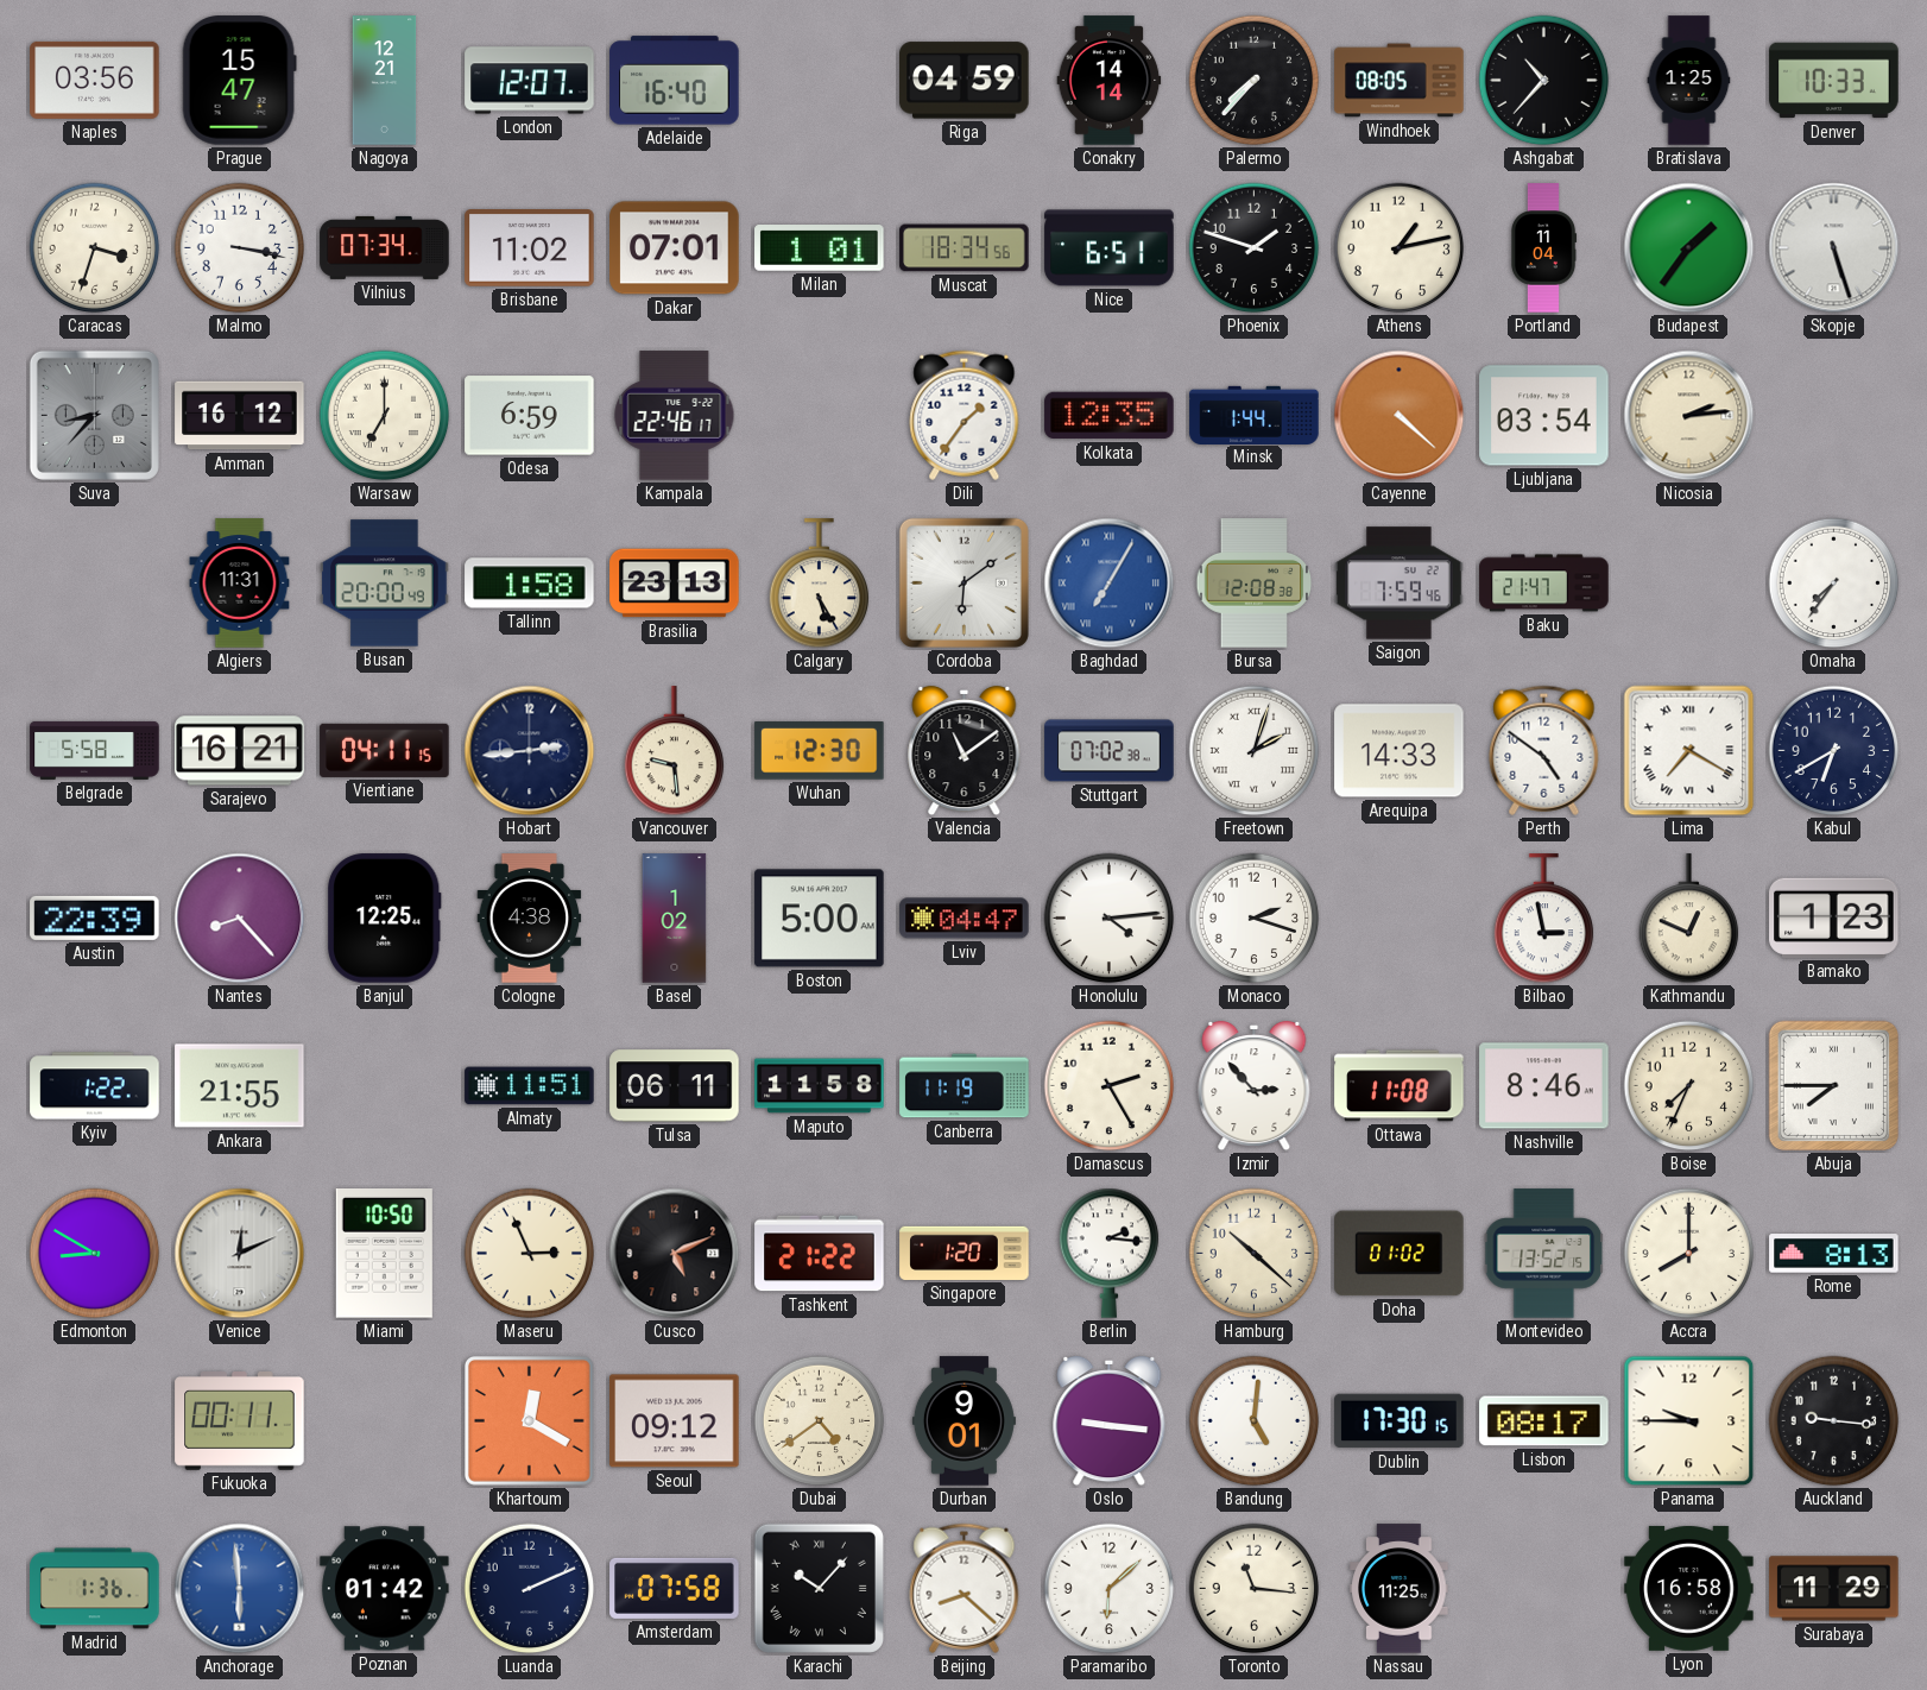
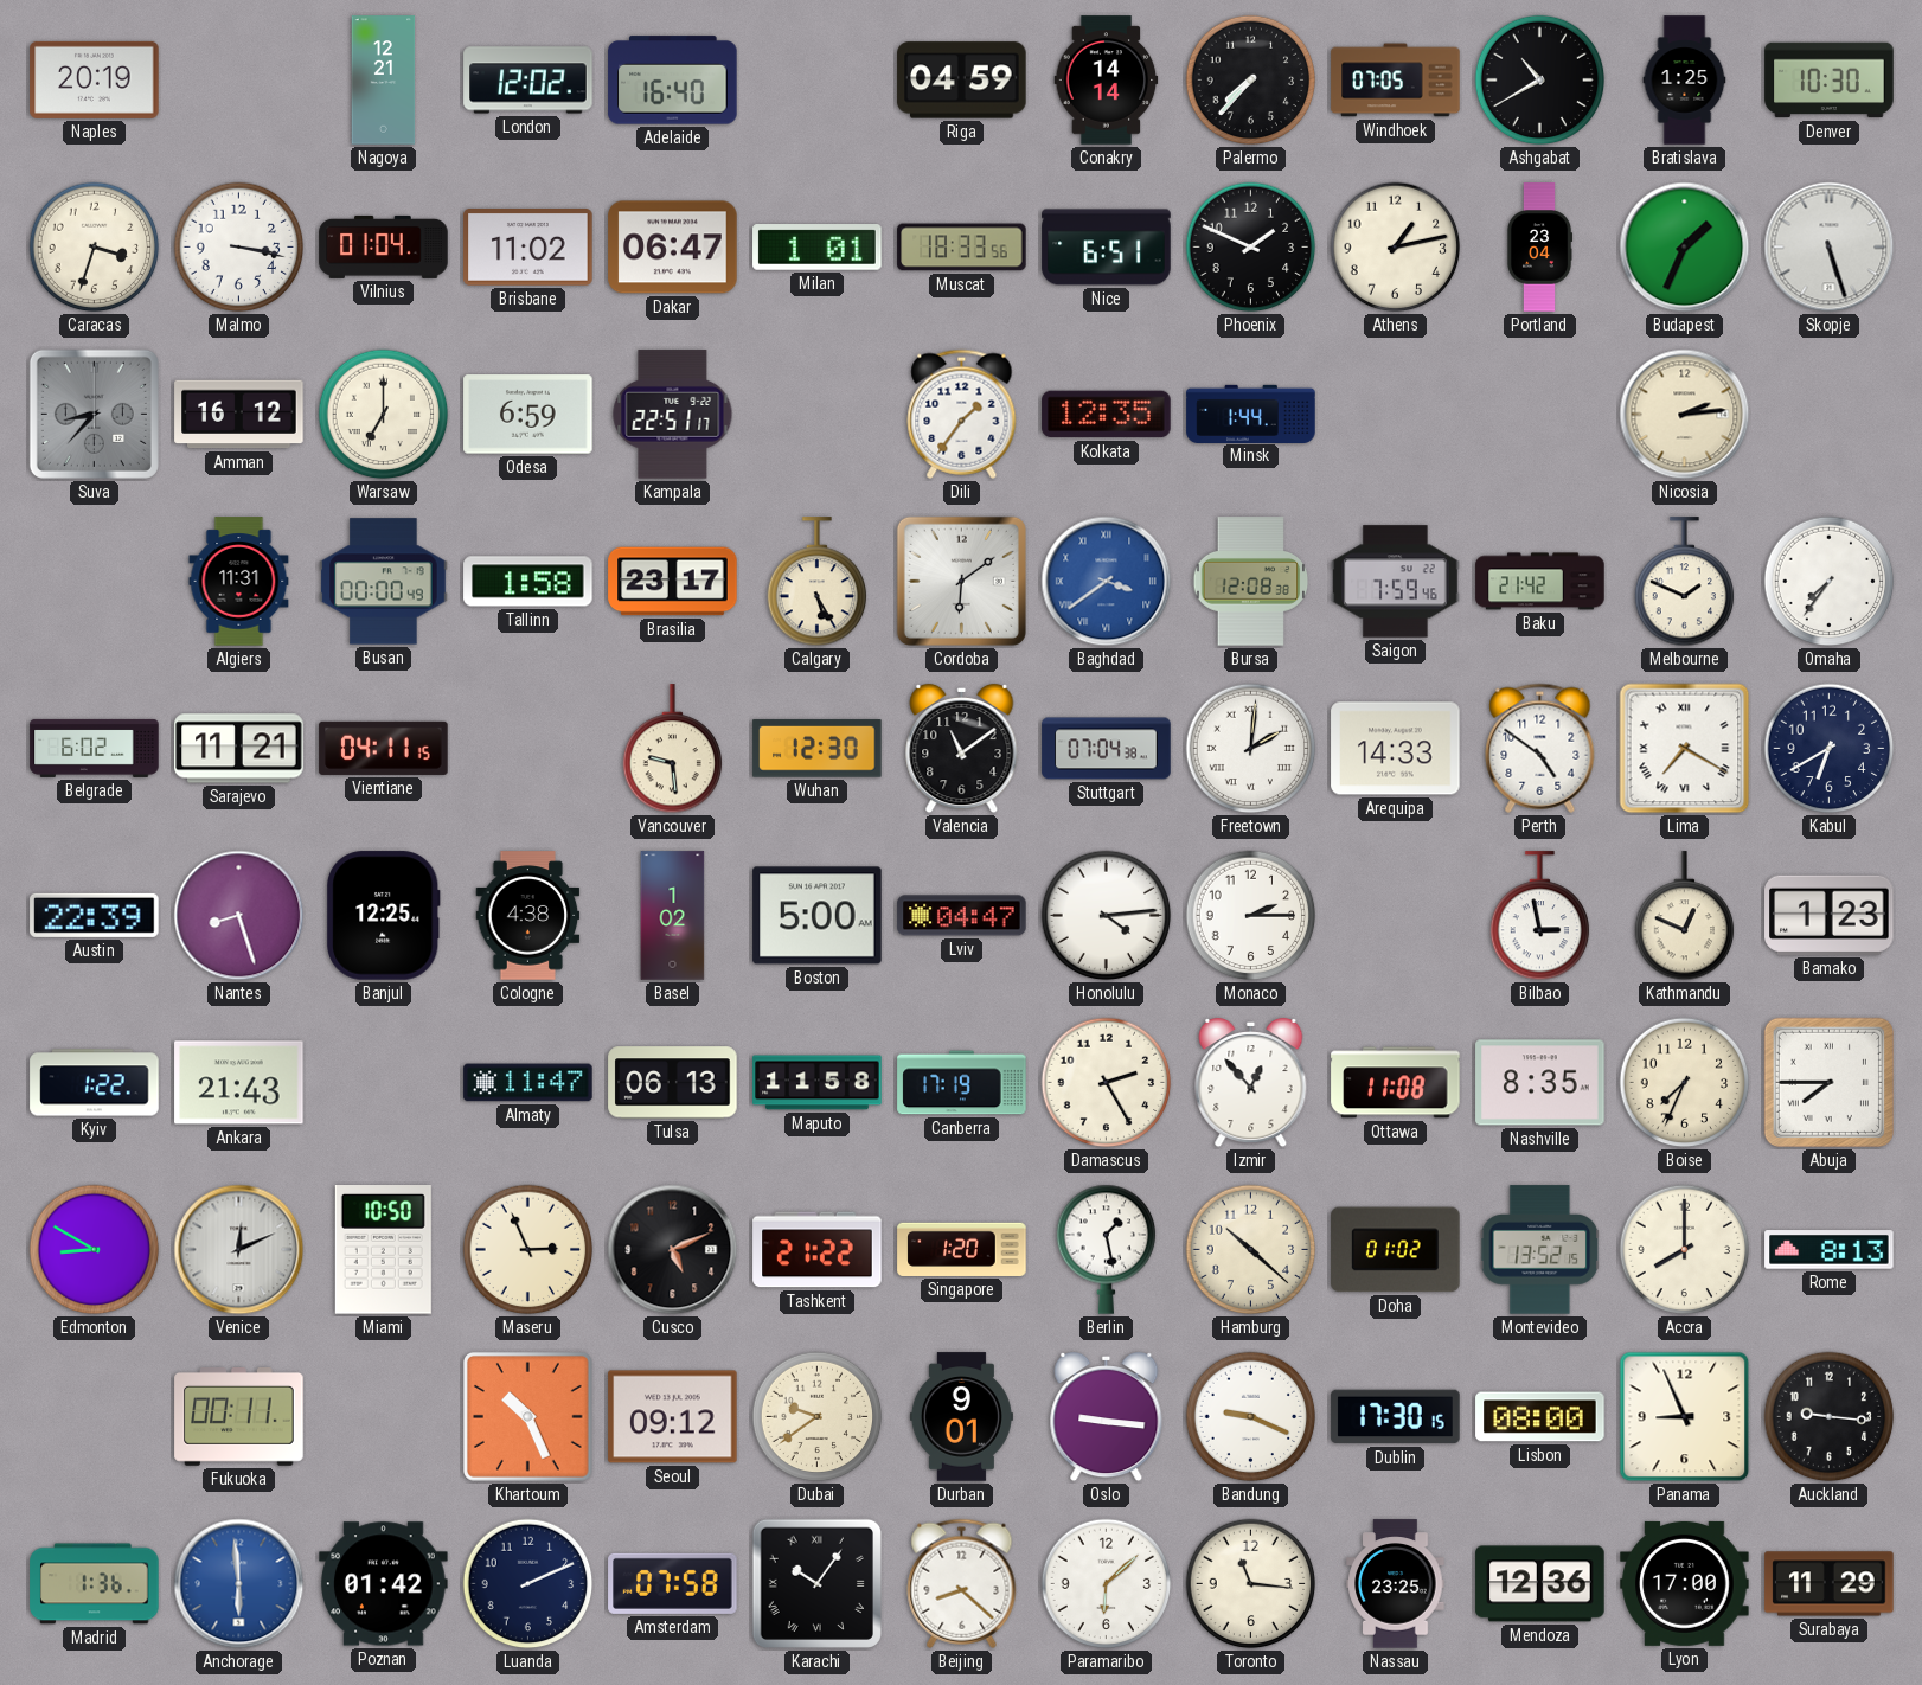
Naples: 03:56 -> 20:19
Prague: 15:47 -> none
London: 12:07 -> 12:02
Windhoek: 08:05 -> 07:05
Ashgabat: 10:37 -> 10:40
Denver: 10:33 -> 10:30
Vilnius: 07:34 -> 01:04
Dakar: 07:01 -> 06:47
Muscat: 18:34 -> 18:33
Phoenix: 1:48 -> 1:49
Portland: 11:04 -> 23:04
Budapest: 1:36 -> 1:34
Kampala: 22:46 -> 22:51
Cayenne: 4:22 -> none
Ljubljana: 03:54 -> none
Busan: 20:00 -> 00:00
Brasilia: 23:13 -> 23:17
Baghdad: 7:05 -> 3:39
Baku: 21:47 -> 21:42
Melbourne: none -> 1:49
Belgrade: 5:58 -> 6:02
Sarajevo: 16:21 -> 11:21
Hobart: 2:44 -> none
Stuttgart: 07:02 -> 07:04
Freetown: 2:03 -> 2:01
Nantes: 8:23 -> 8:27
Monaco: 2:18 -> 2:15
Ankara: 21:55 -> 21:43
Almaty: 11:51 -> 11:47
Tulsa: 06:11 -> 06:13
Canberra: 11:19 -> 17:19
Izmir: 2:53 -> 12:53
Nashville: 8:46 -> 8:35
Berlin: 2:16 -> 1:28
Khartoum: 12:20 -> 10:26
Dubai: 4:39 -> 9:39
Bandung: 5:01 -> 9:19
Lisbon: 08:17 -> 08:00
Panama: 9:45 -> 8:56
Karachi: 10:07 -> 10:06
Nassau: 11:25 -> 23:25
Mendoza: none -> 12:36
Lyon: 16:58 -> 17:00
